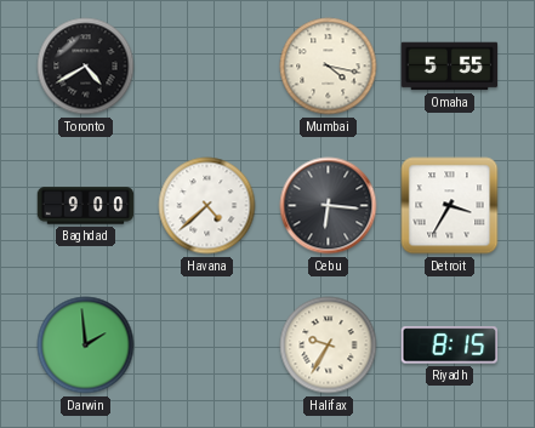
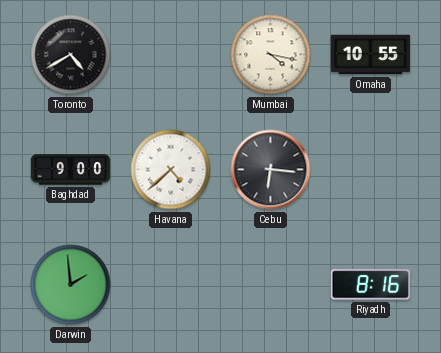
Omaha: 5:55 -> 10:55
Detroit: 3:35 -> none
Halifax: 9:35 -> none
Riyadh: 8:15 -> 8:16
